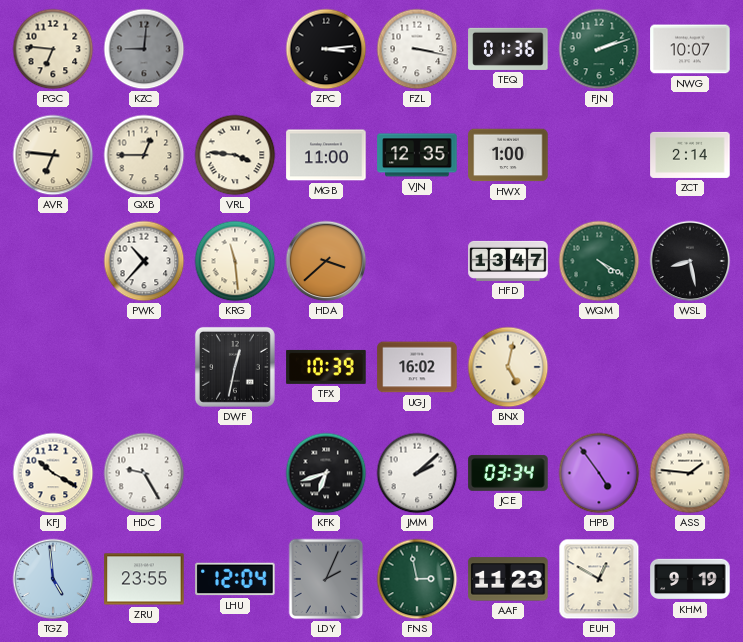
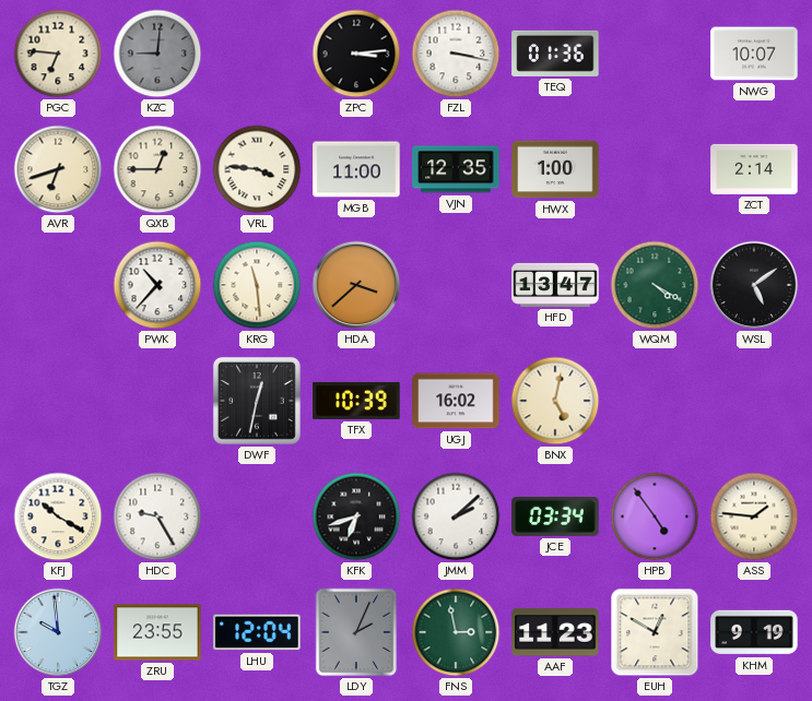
FJN: 2:12 -> none
AVR: 6:46 -> 6:42
WSL: 8:28 -> 5:09
TGZ: 4:59 -> 9:59
